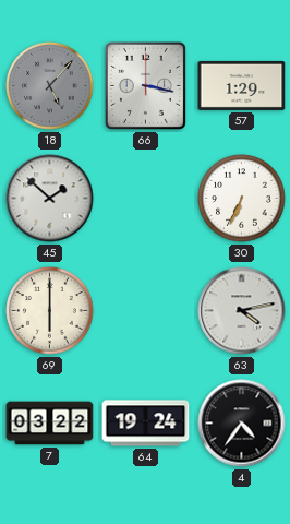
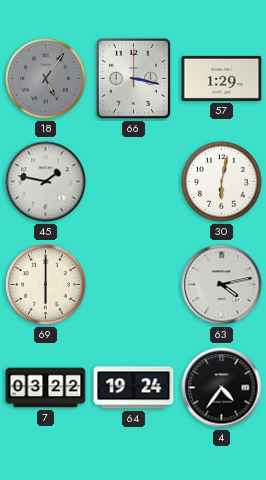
18: 5:07 -> 5:06
45: 1:52 -> 1:47
30: 6:34 -> 6:02
